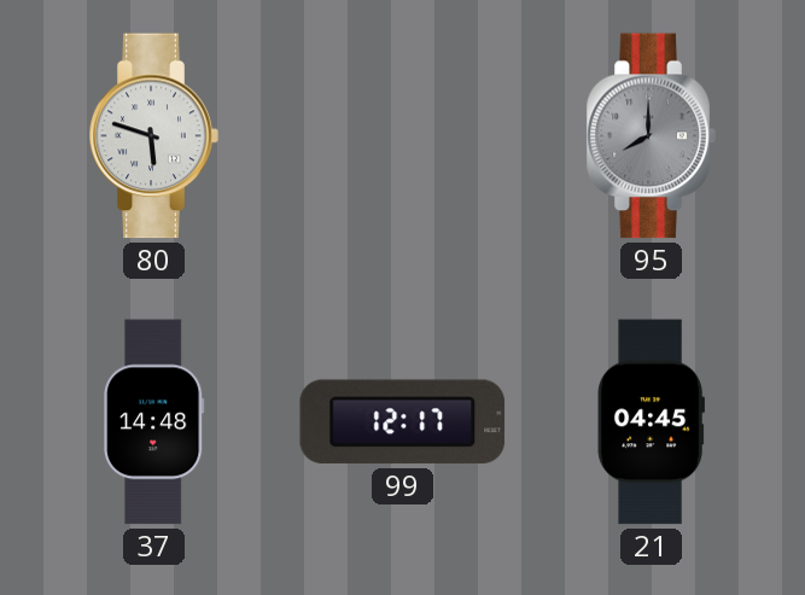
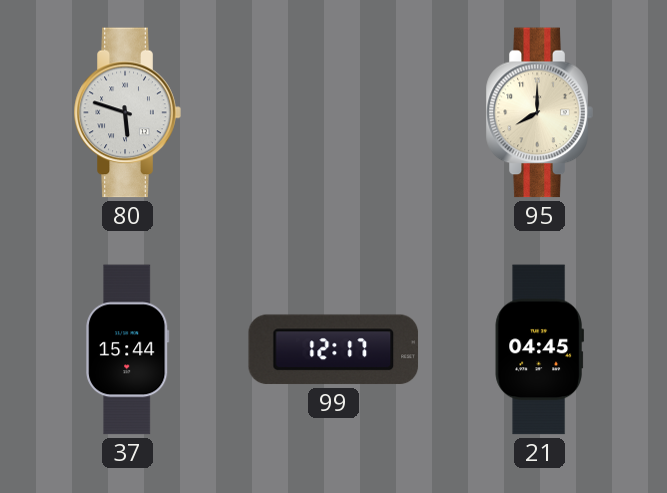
95 dial: grey -> cream
37: 14:48 -> 15:44
